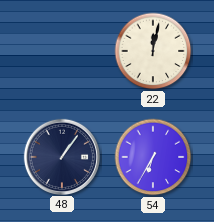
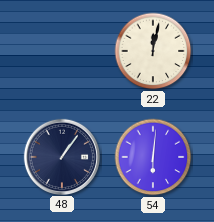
54: 6:35 -> 6:01
